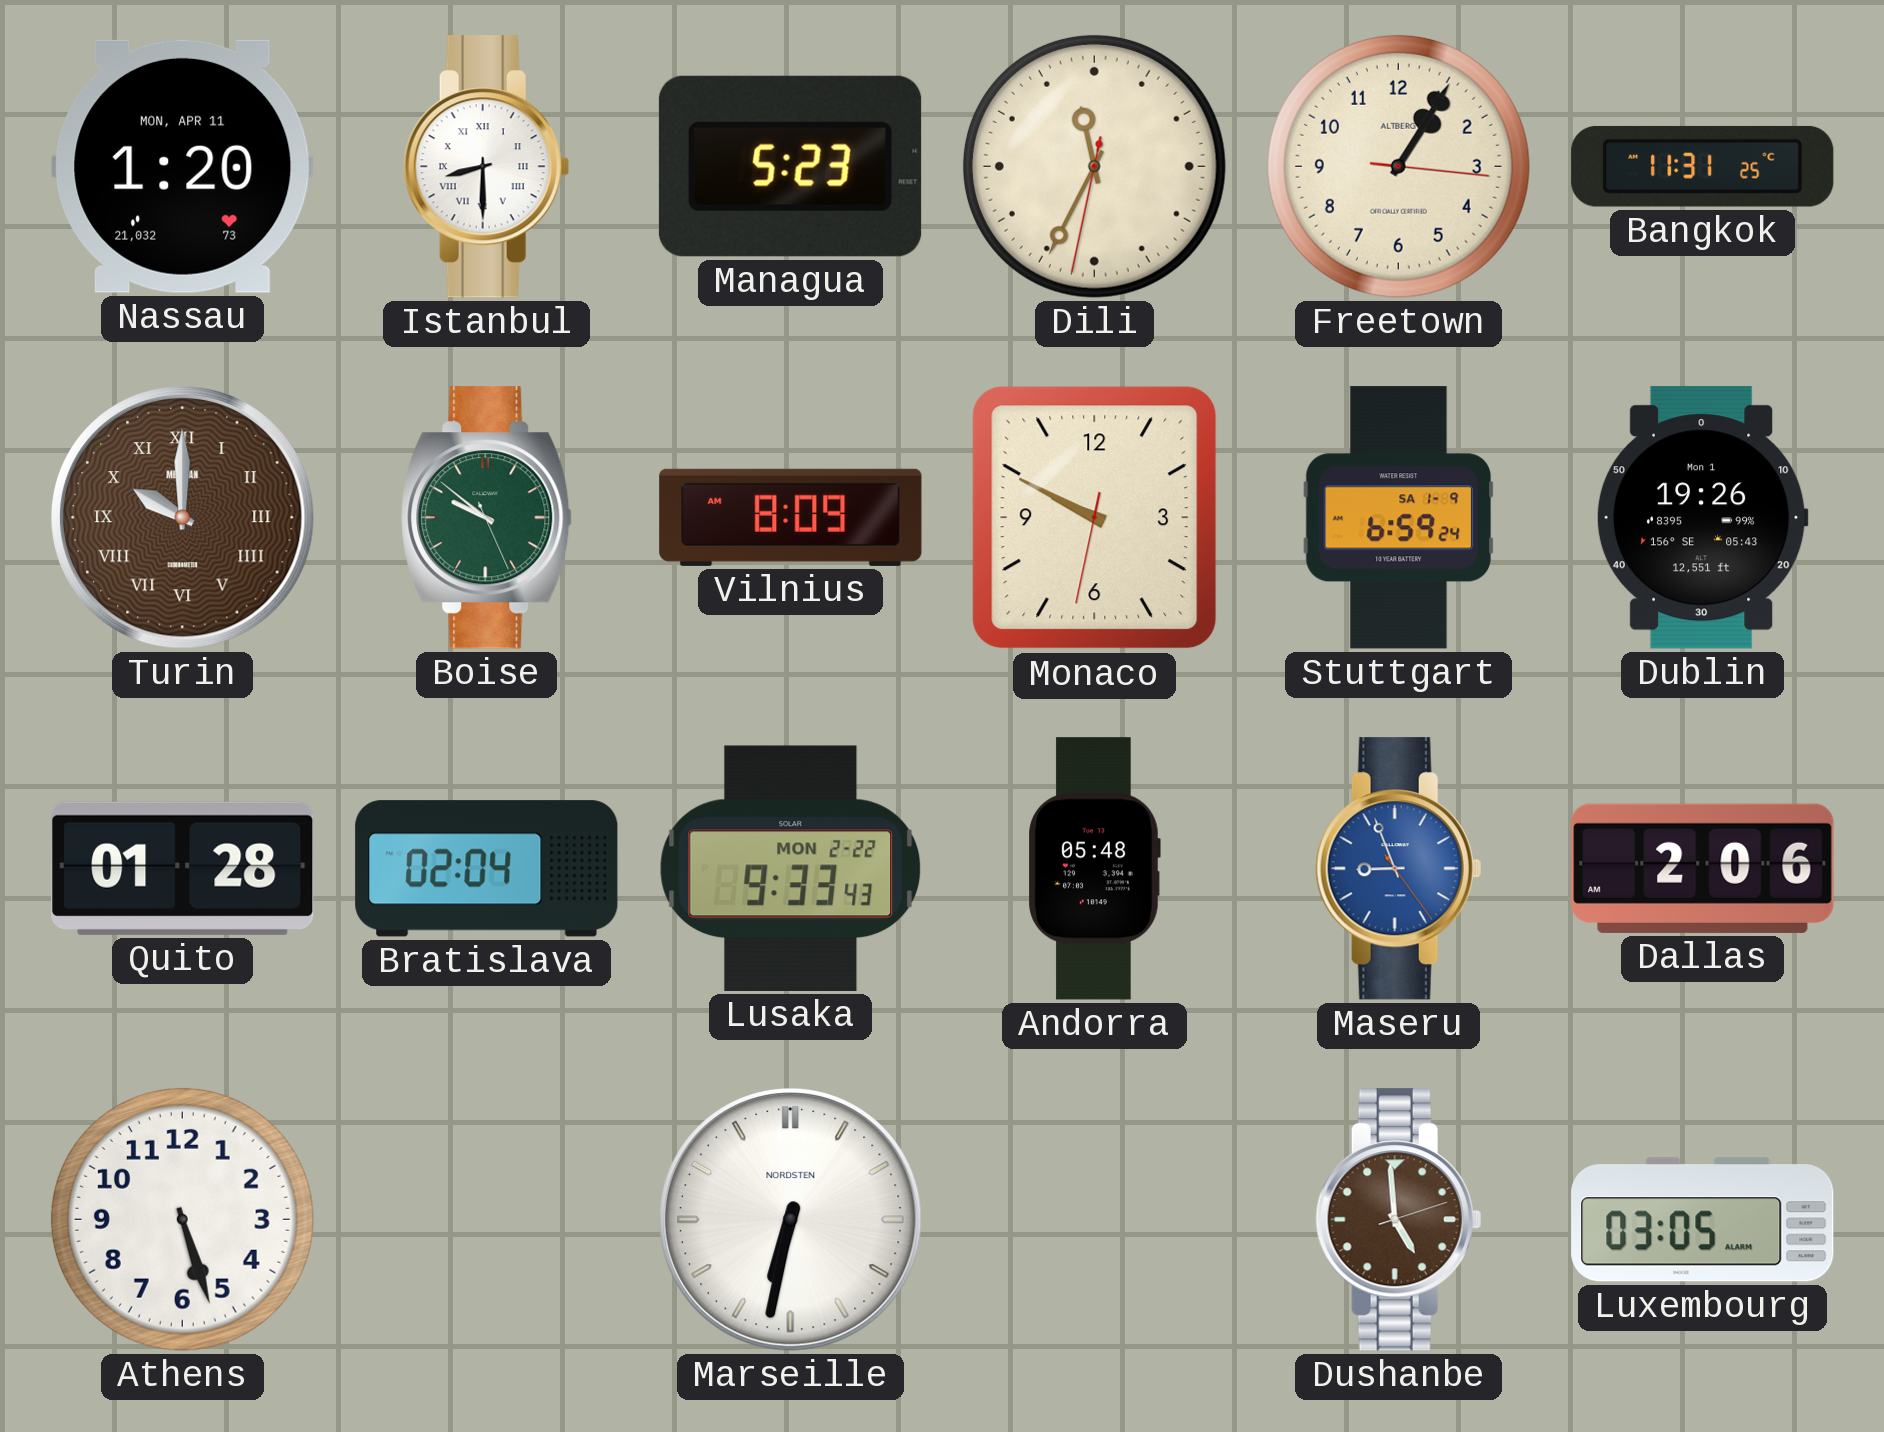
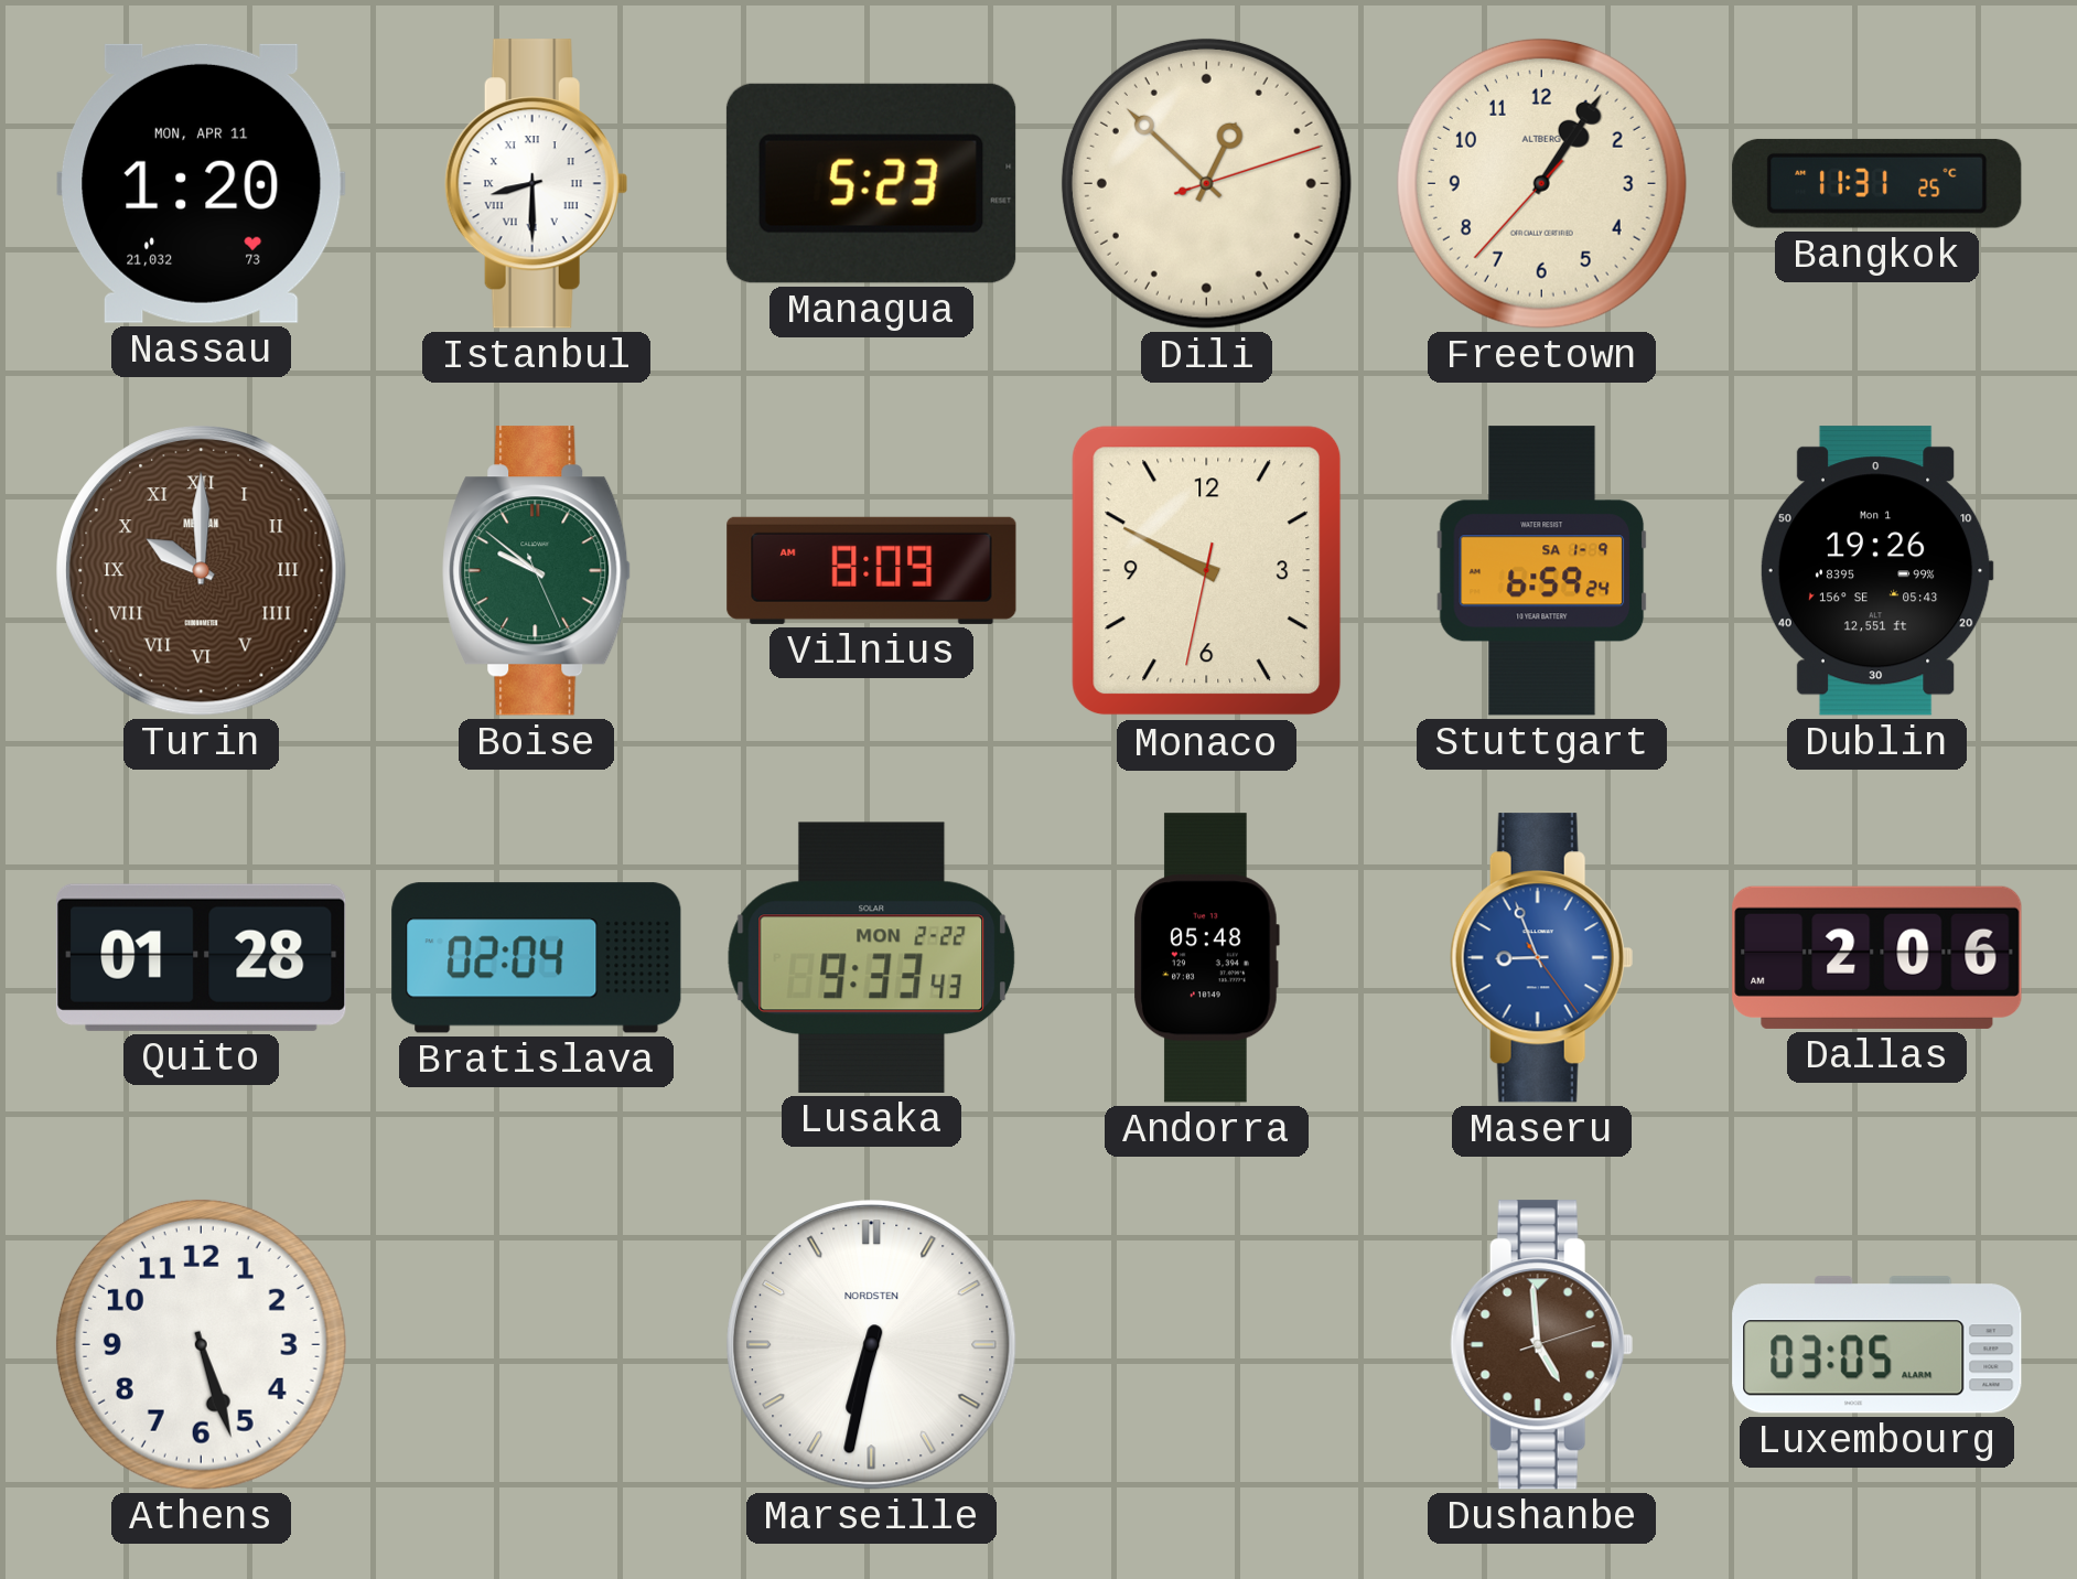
Dili: 11:34 -> 12:52
Freetown: 1:05:16 -> 1:05:37
